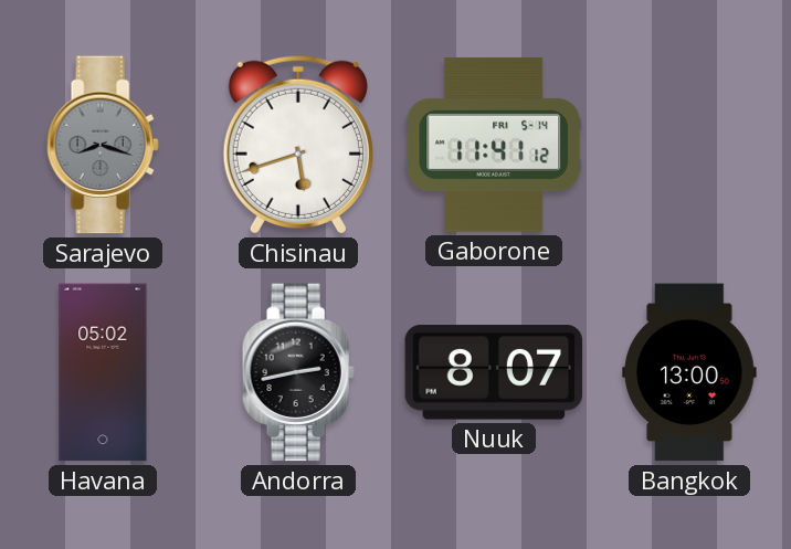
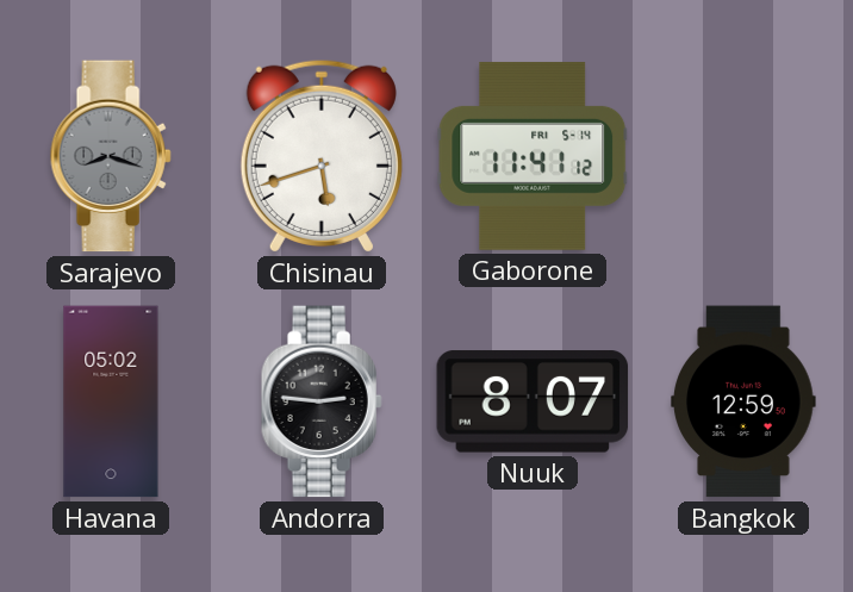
Andorra: 2:43 -> 2:46
Bangkok: 13:00 -> 12:59
